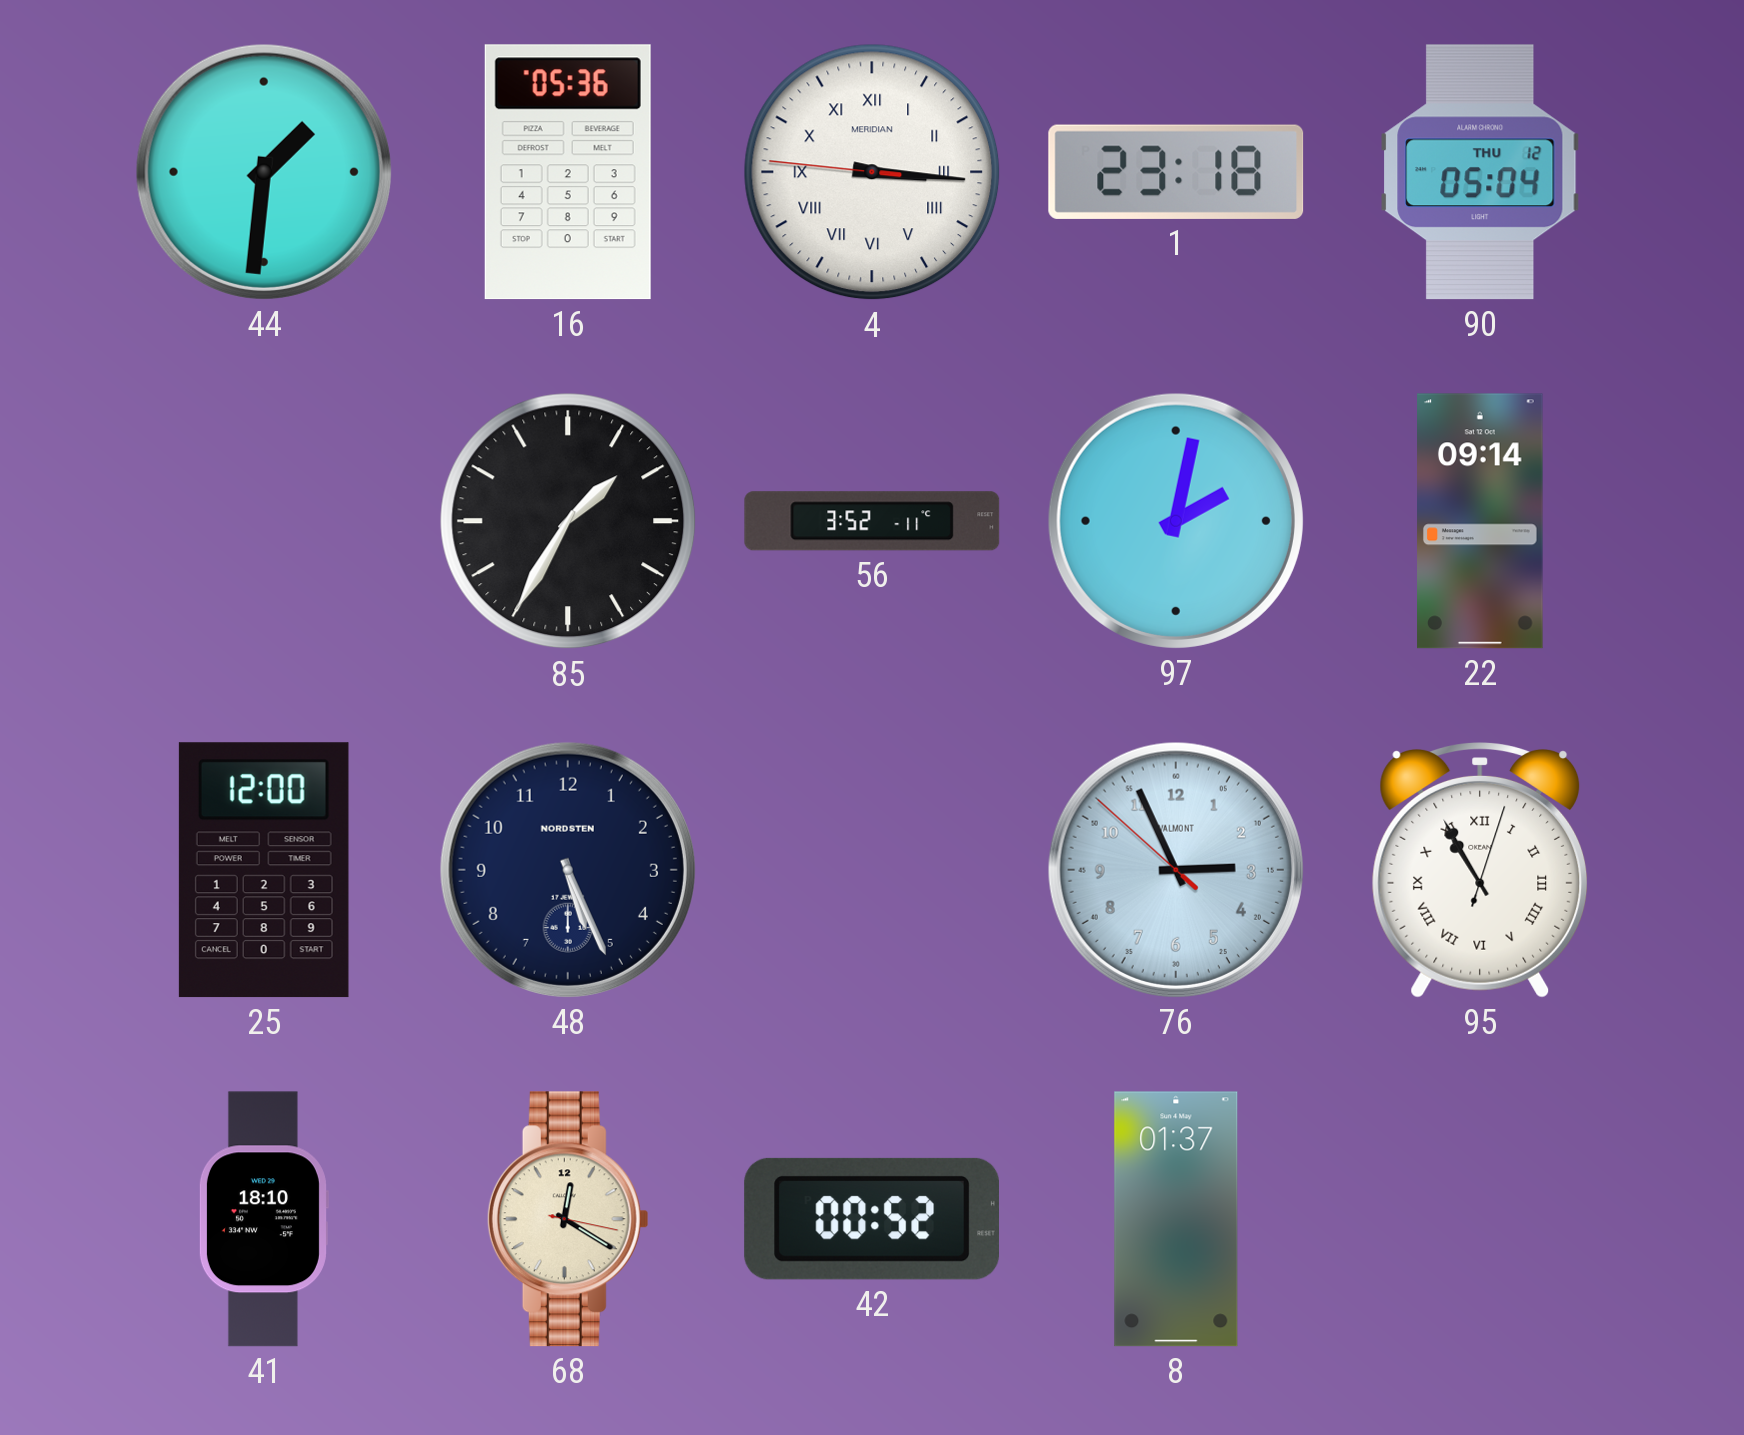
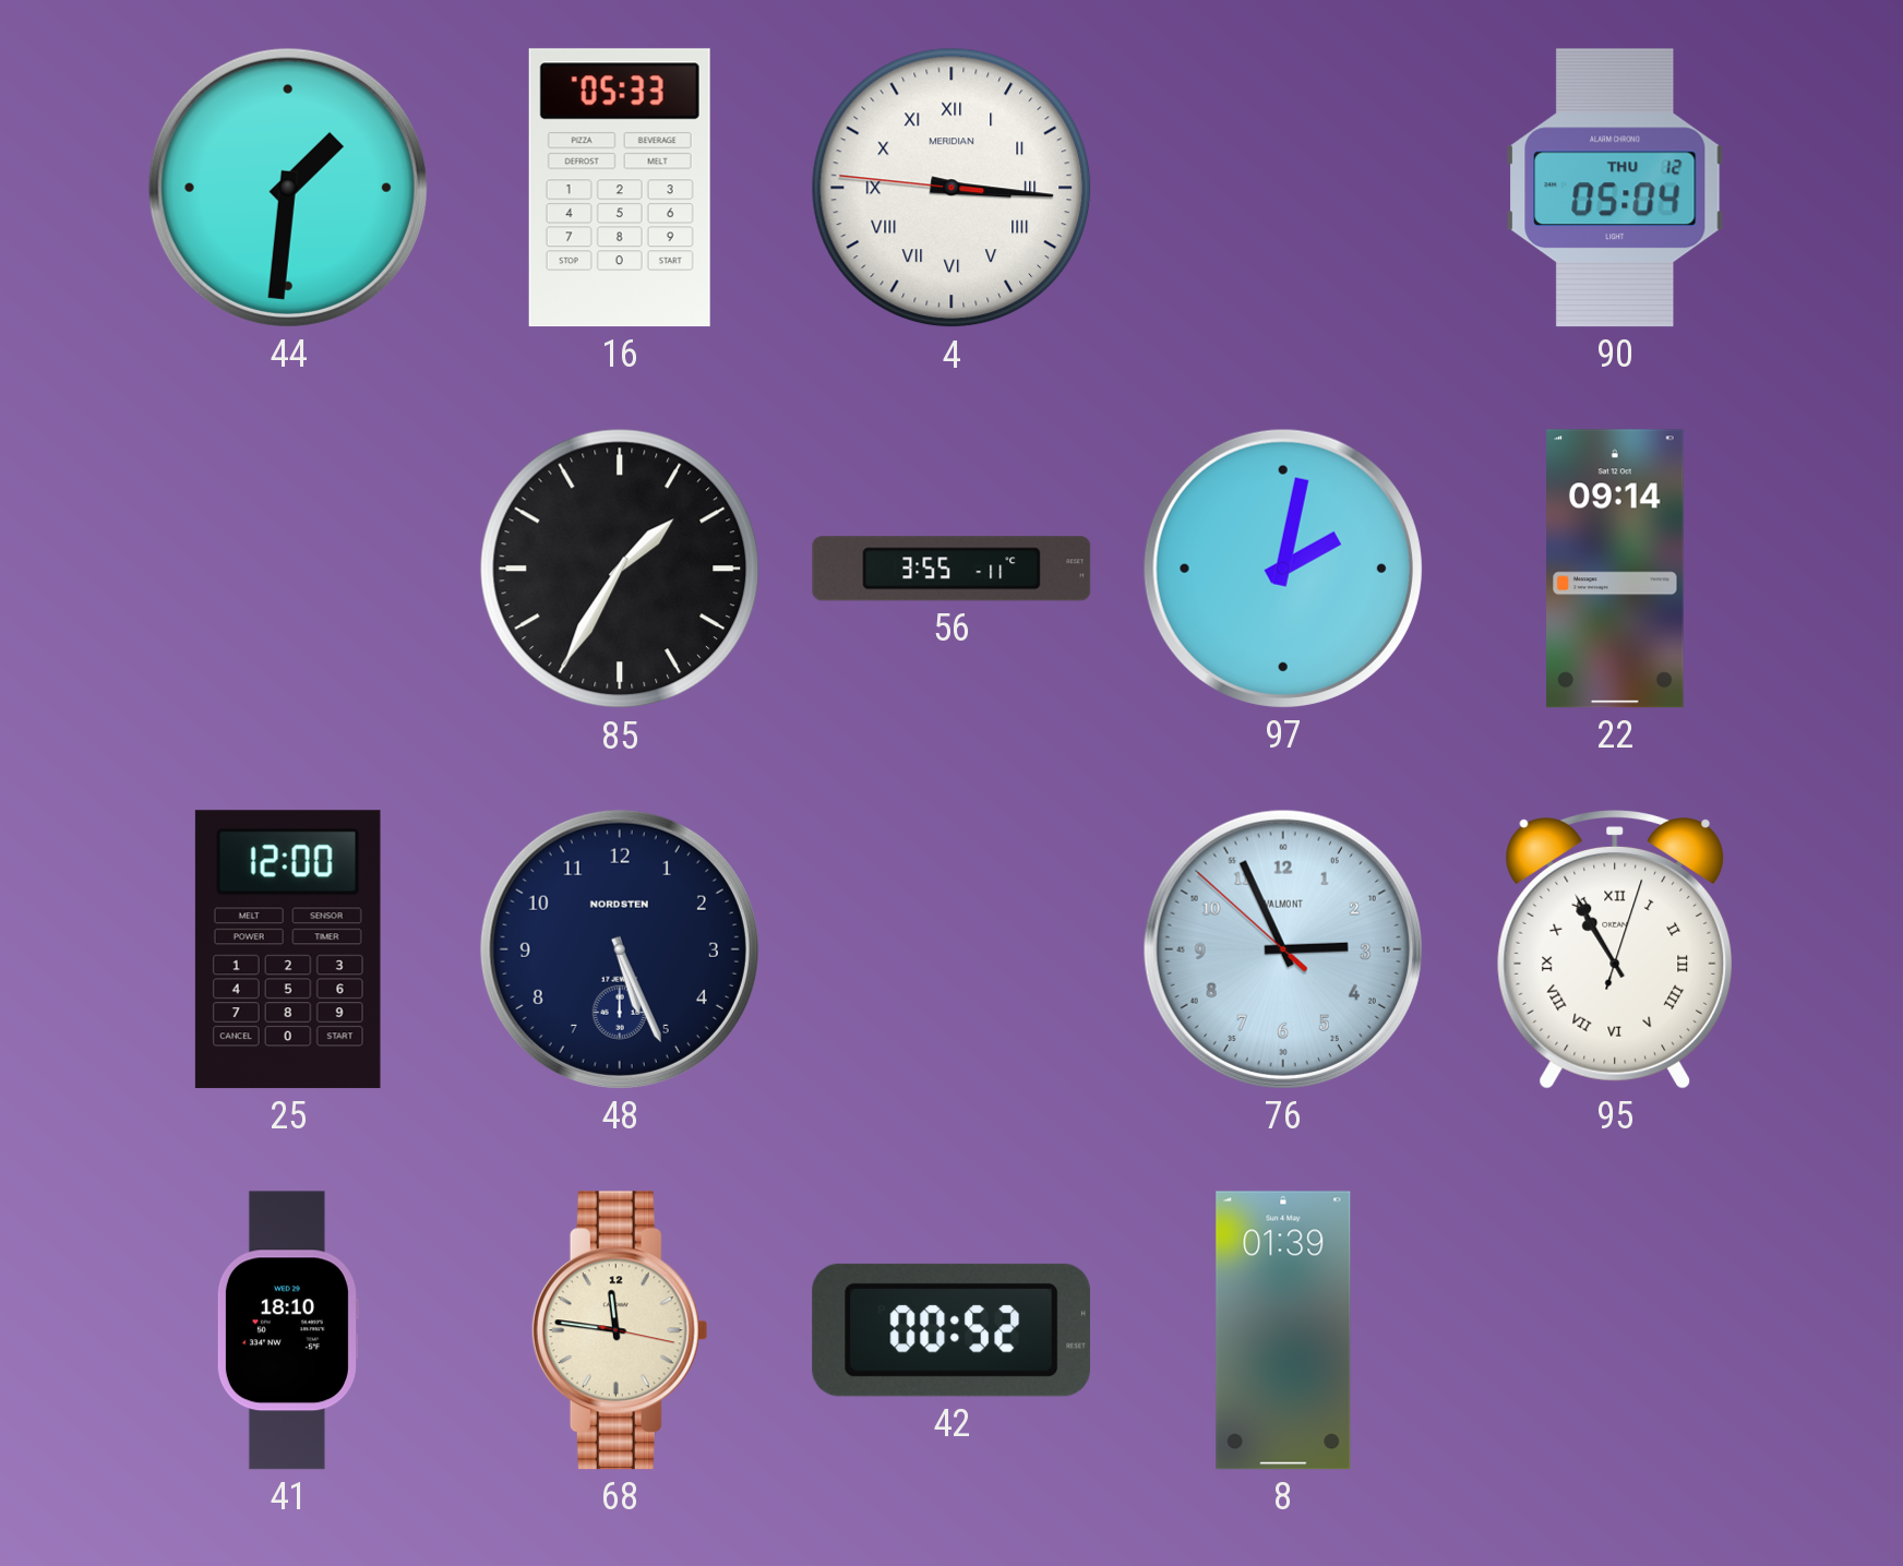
16: 05:36 -> 05:33
1: 23:18 -> none
56: 3:52 -> 3:55
68: 12:20 -> 11:46
8: 01:37 -> 01:39
